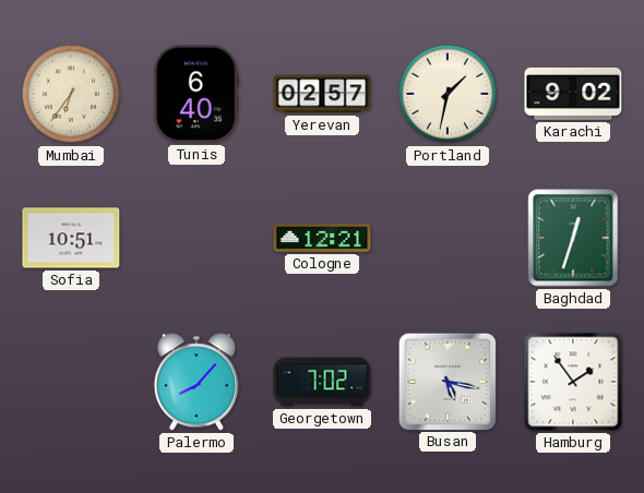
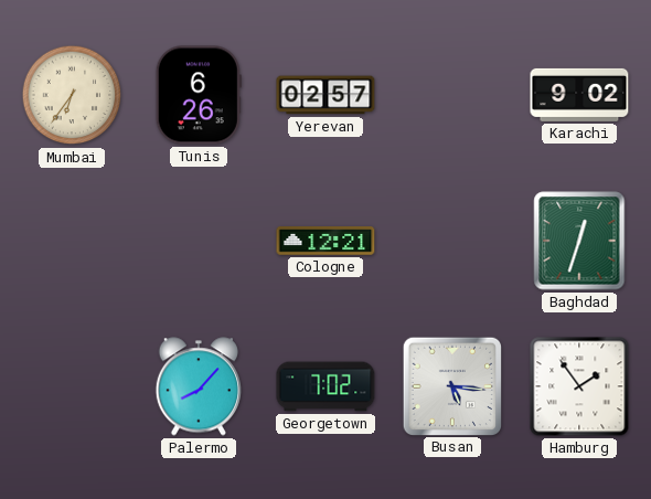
Tunis: 6:40 -> 6:26
Portland: 1:32 -> none
Sofia: 10:51 -> none
Busan: 5:17 -> 5:16
